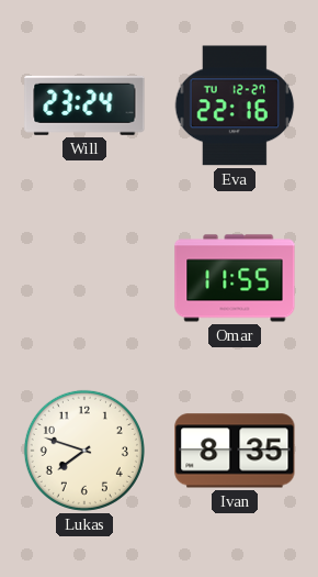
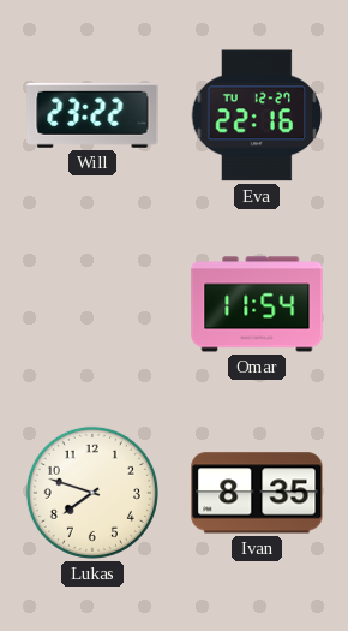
Will: 23:24 -> 23:22
Omar: 11:55 -> 11:54
